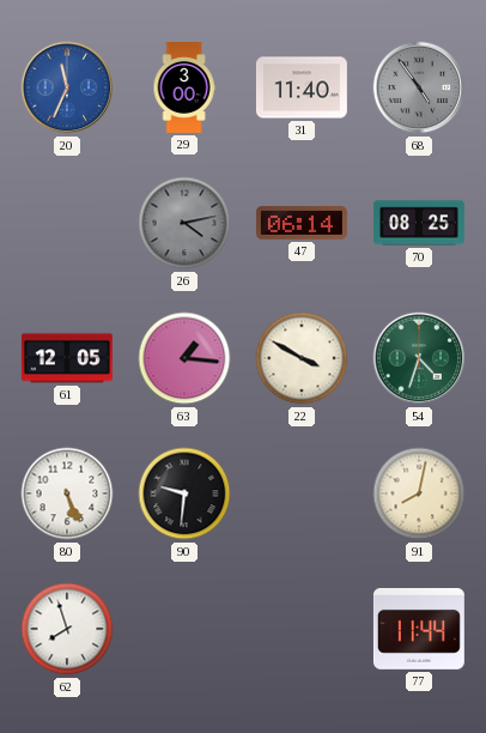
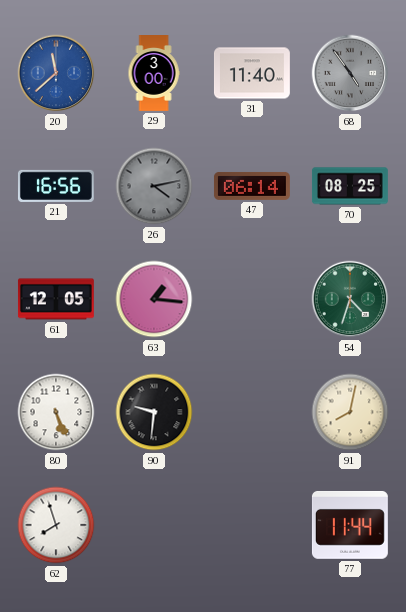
20: 11:34 -> 11:38
21: none -> 16:56
22: 3:50 -> none
